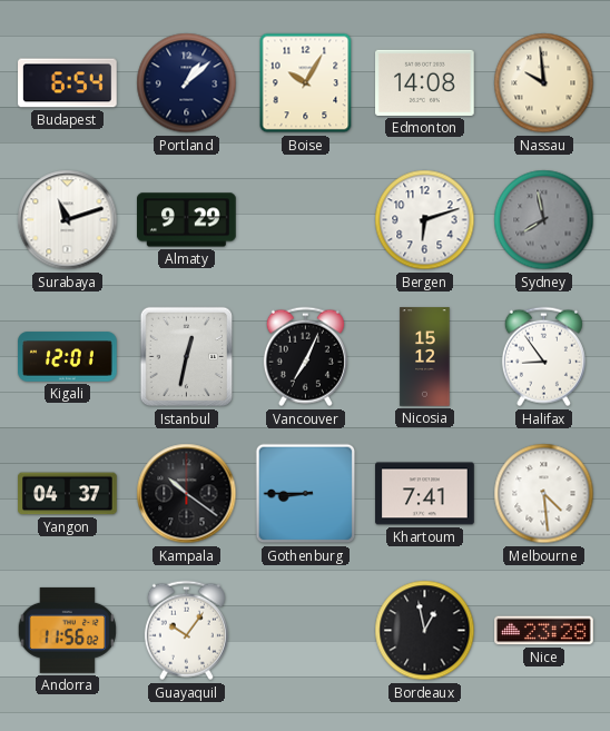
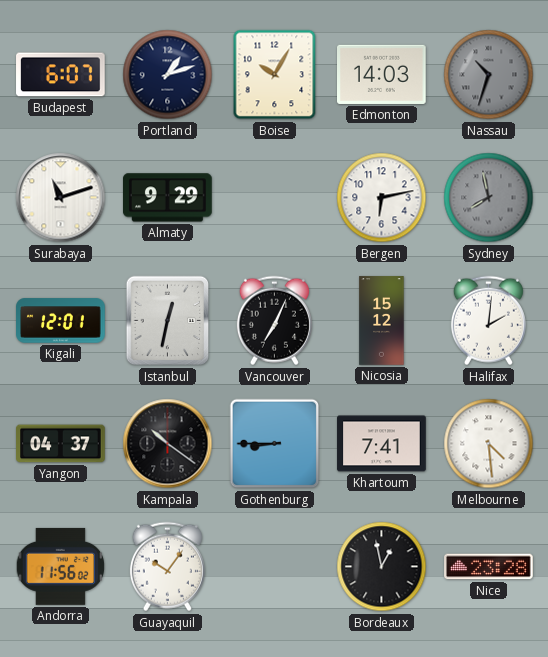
Budapest: 6:54 -> 6:07
Portland: 1:08 -> 1:12
Edmonton: 14:08 -> 14:03
Nassau: 9:59 -> 10:33
Nassau dial: cream -> grey
Bergen: 6:12 -> 6:13
Halifax: 8:54 -> 2:01
